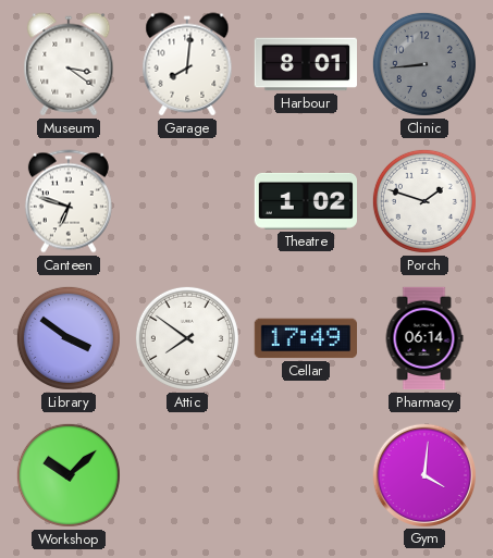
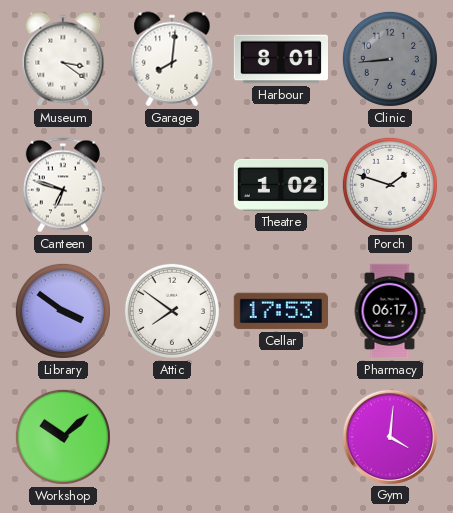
Cellar: 17:49 -> 17:53
Pharmacy: 06:14 -> 06:17
